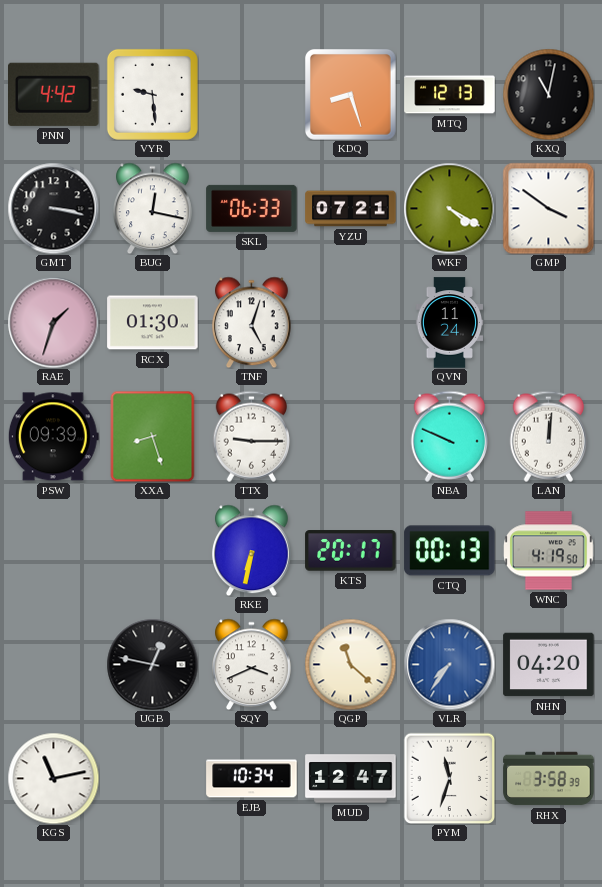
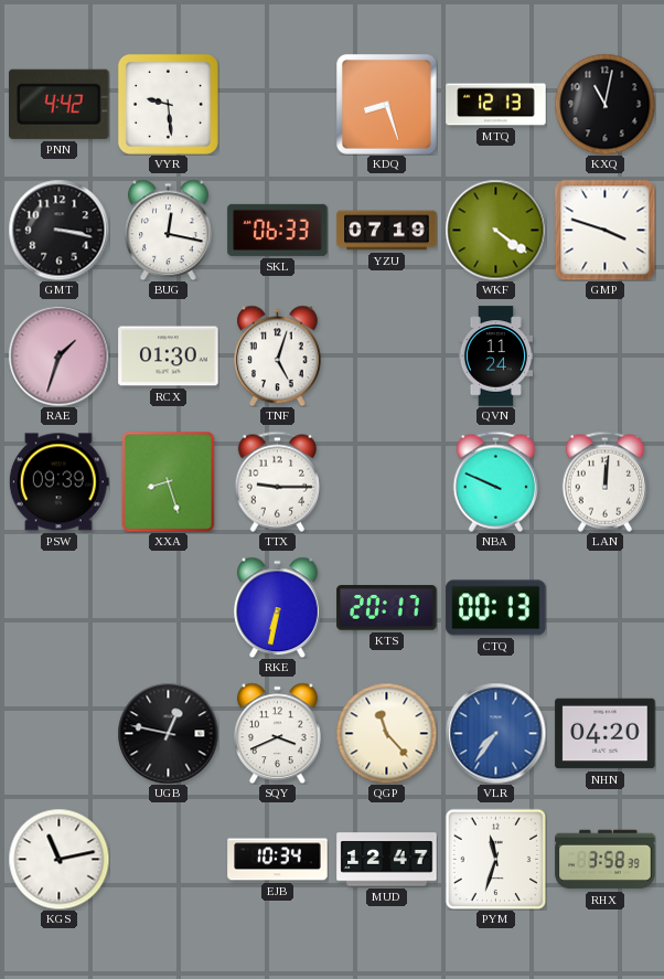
YZU: 07:21 -> 07:19
WKF: 4:20 -> 4:21
GMP: 3:51 -> 3:48
WNC: 4:19 -> none
QGP: 11:22 -> 11:23
